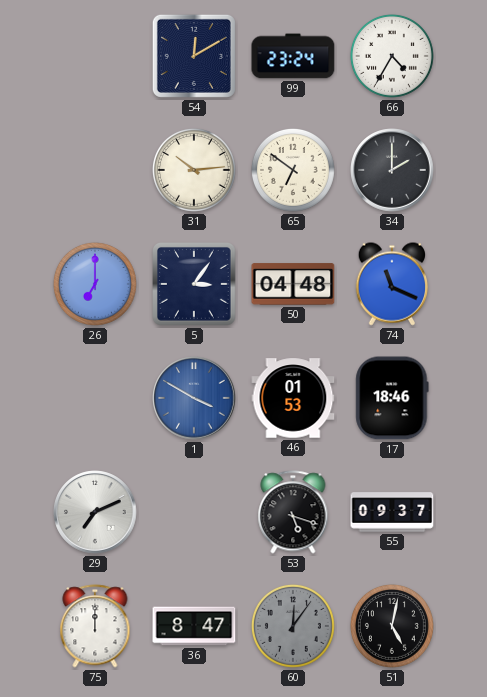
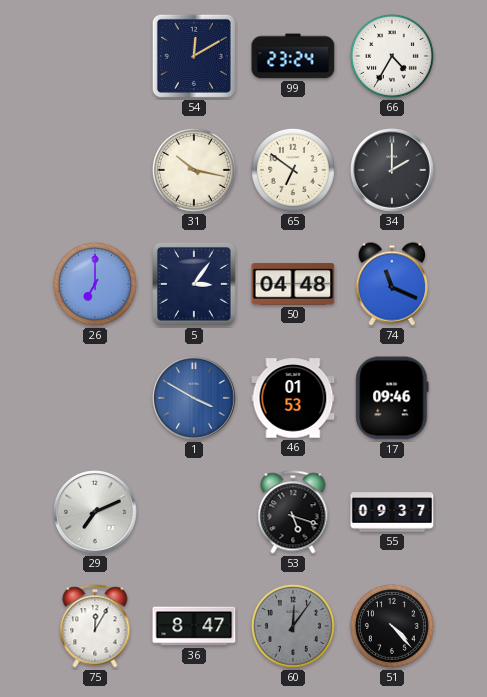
31: 10:14 -> 10:17
17: 18:46 -> 09:46
75: 12:00 -> 12:05
51: 5:02 -> 4:23
